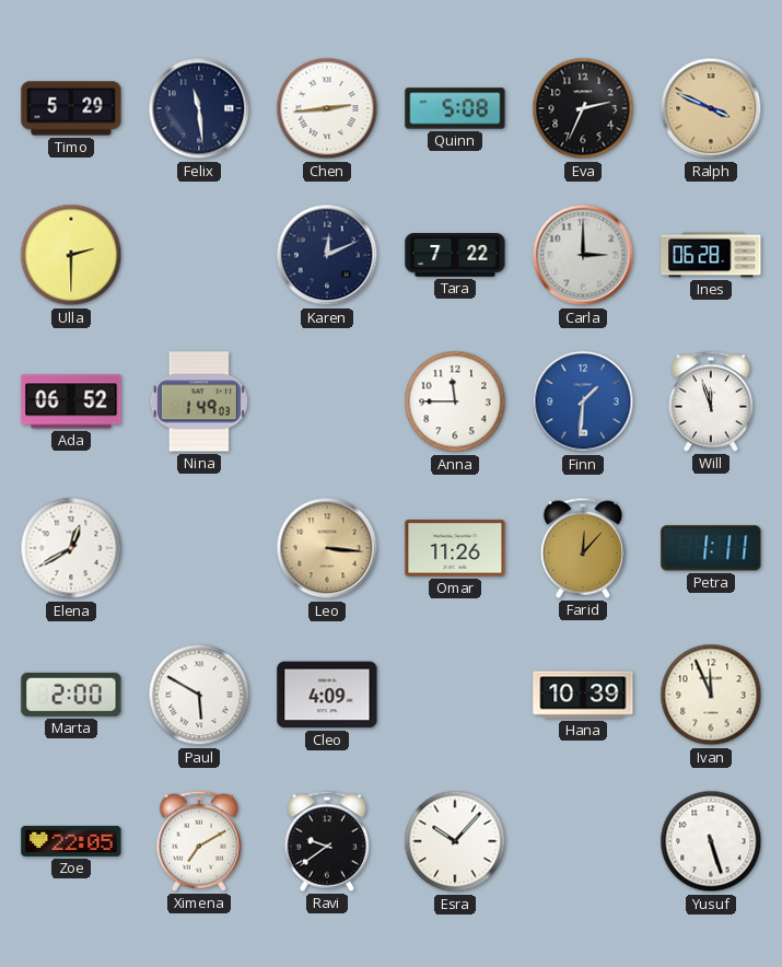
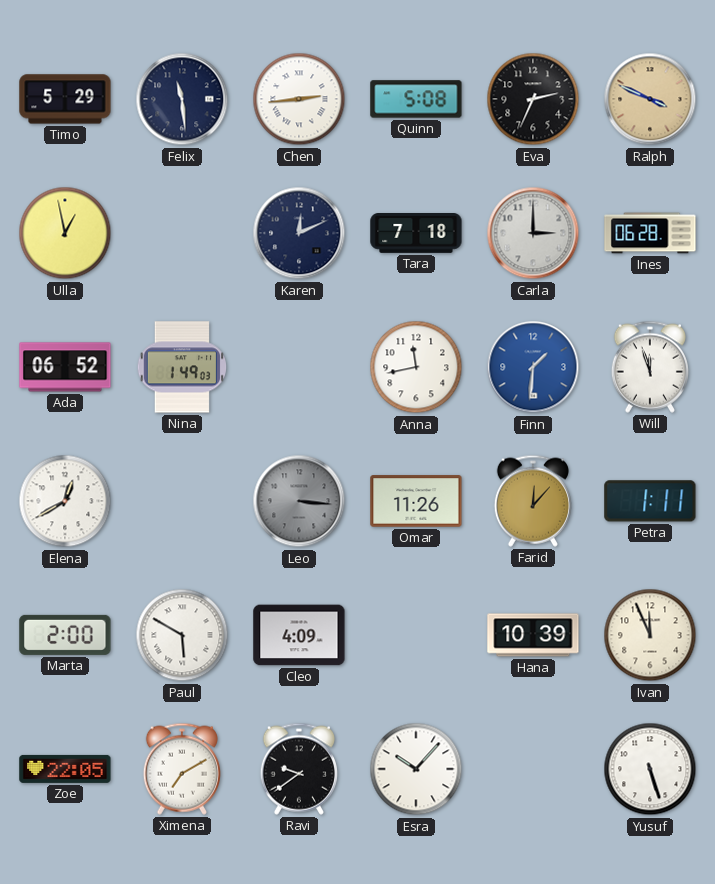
Ulla: 2:30 -> 12:58
Tara: 7:22 -> 7:18
Anna: 11:45 -> 11:43
Leo dial: champagne -> grey
